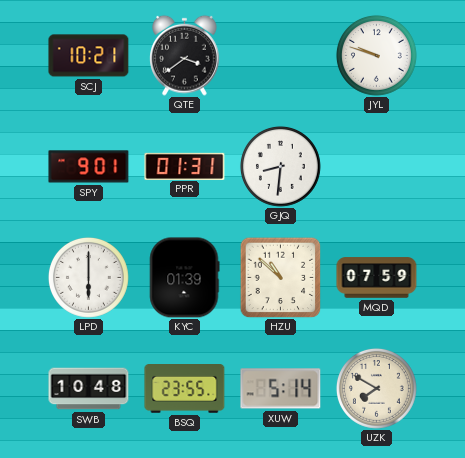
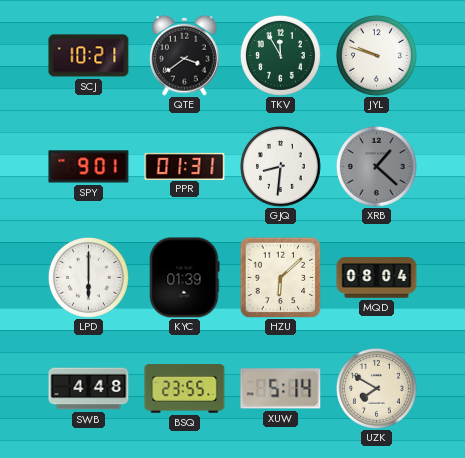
TKV: none -> 11:55
XRB: none -> 1:22
HZU: 10:52 -> 6:08
MQD: 07:59 -> 08:04
SWB: 10:48 -> 4:48
